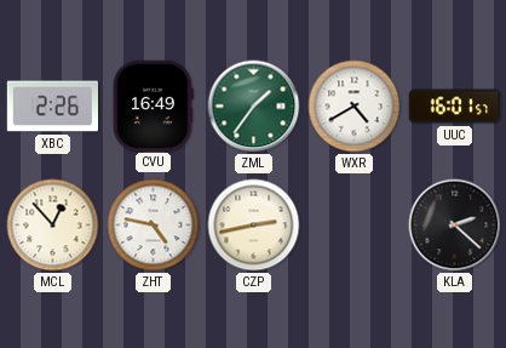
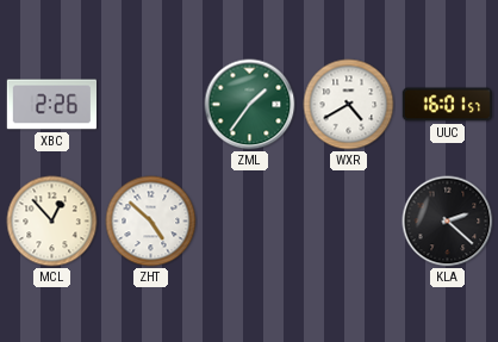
CVU: 16:49 -> none
ZHT: 4:47 -> 4:52
CZP: 2:43 -> none
